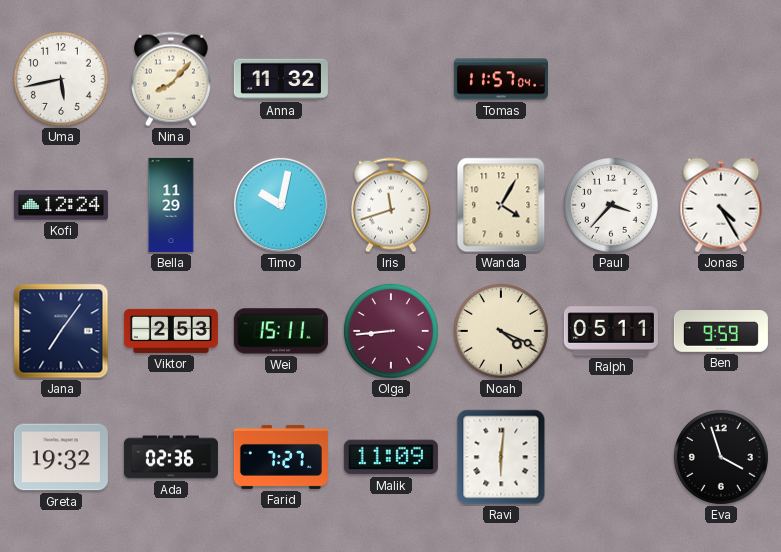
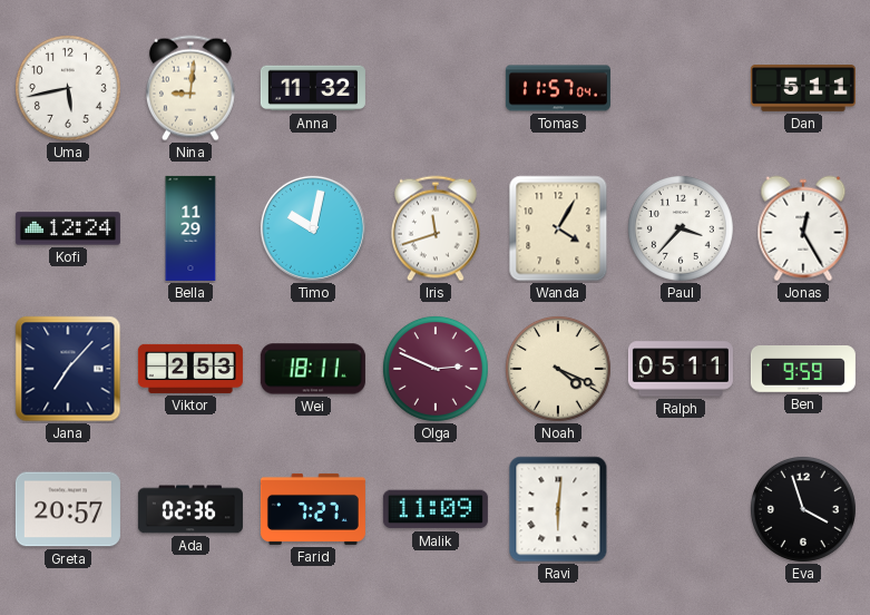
Nina: 8:07 -> 9:01
Dan: none -> 5:11
Jonas: 4:25 -> 12:25
Jana: 7:06 -> 7:07
Wei: 15:11 -> 18:11
Olga: 8:44 -> 2:49
Greta: 19:32 -> 20:57
